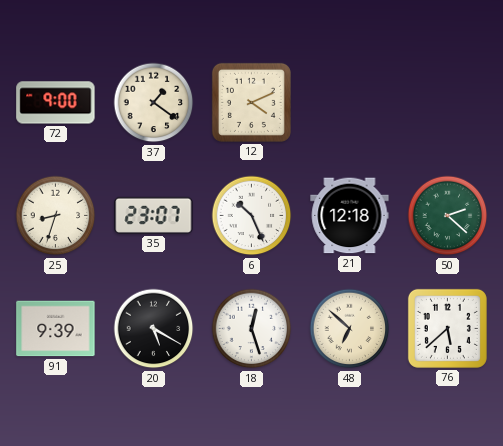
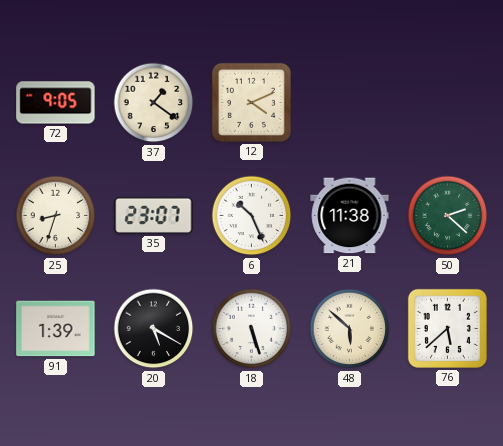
72: 9:00 -> 9:05
21: 12:18 -> 11:38
91: 9:39 -> 1:39
18: 12:27 -> 5:27
48: 6:52 -> 5:52
